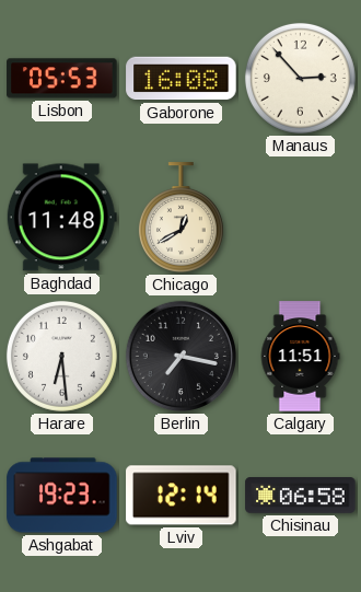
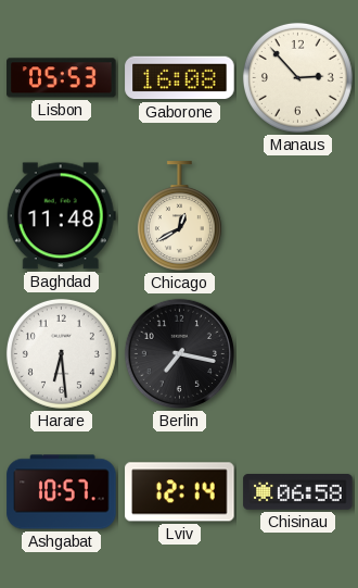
Calgary: 11:51 -> none
Ashgabat: 19:23 -> 10:57
